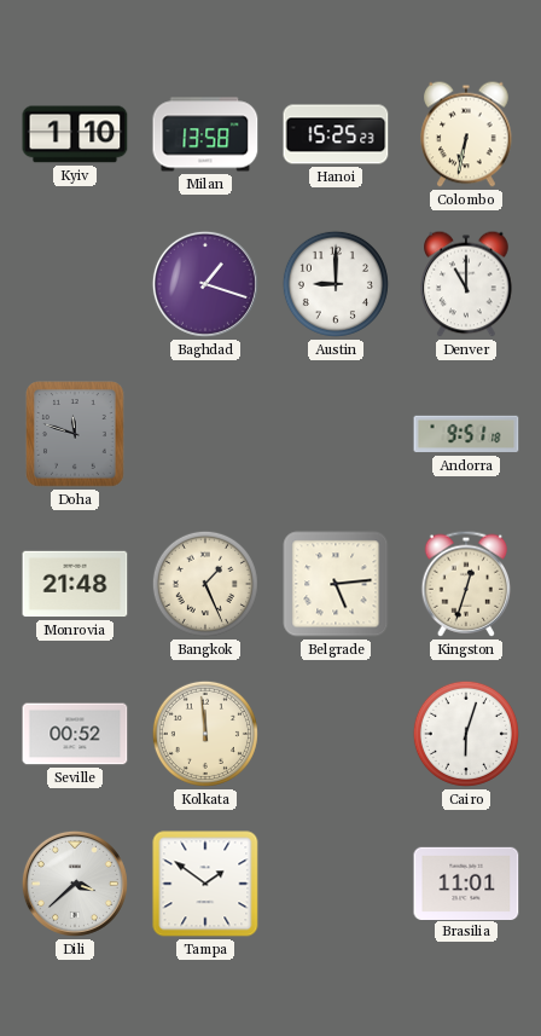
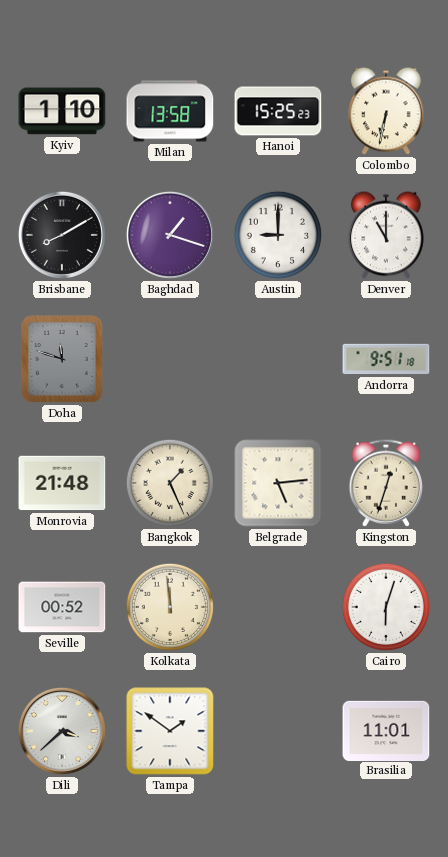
Brisbane: none -> 8:10
